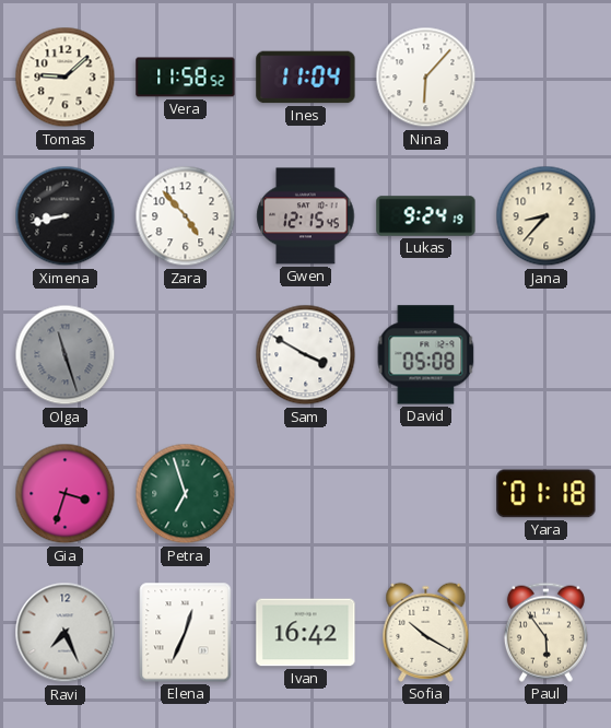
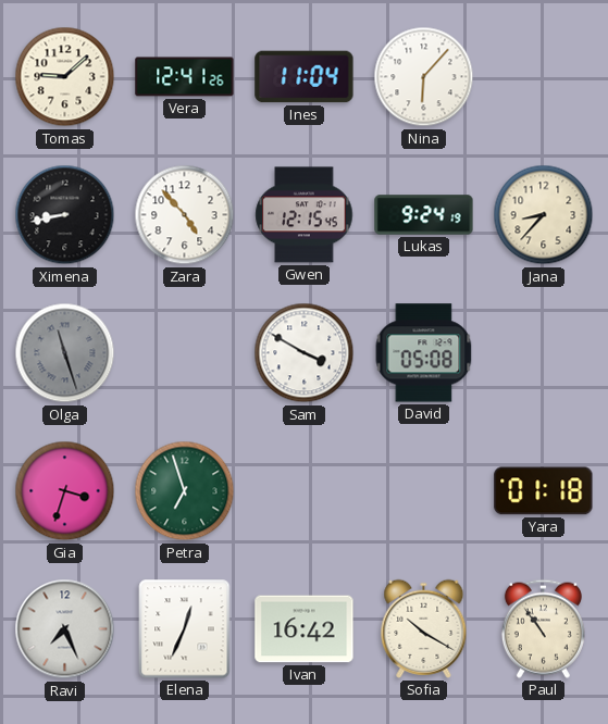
Vera: 11:58 -> 12:41
Paul: 5:54 -> 10:54
